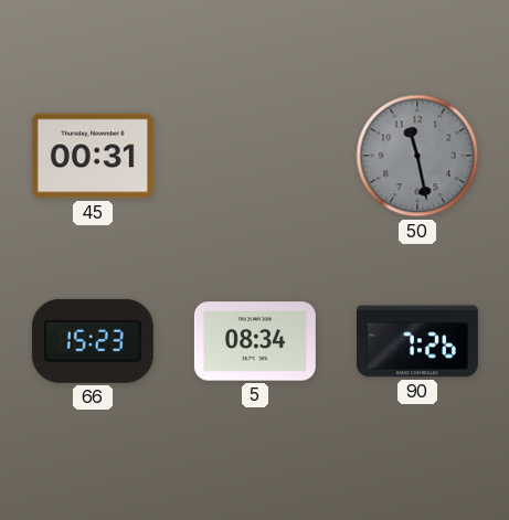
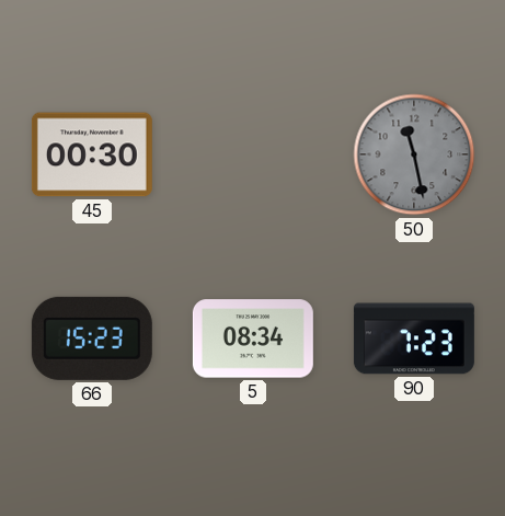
45: 00:31 -> 00:30
90: 7:26 -> 7:23
